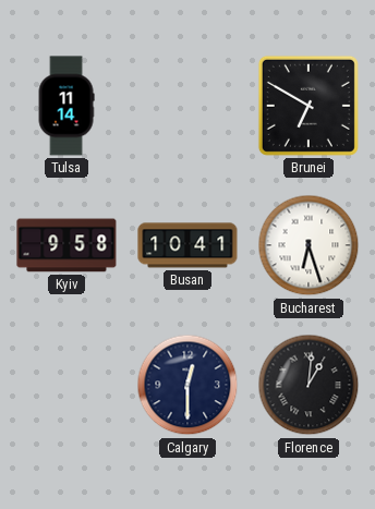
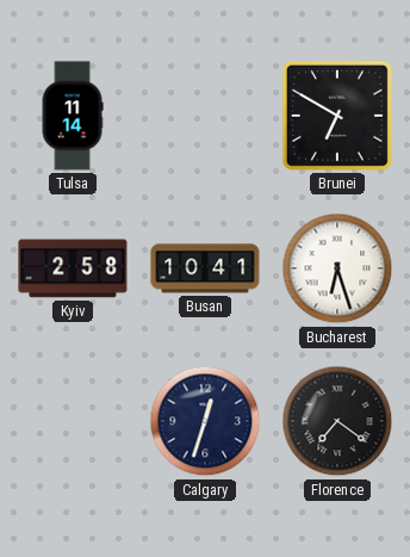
Kyiv: 9:58 -> 2:58
Calgary: 12:30 -> 12:33
Florence: 1:01 -> 7:21
